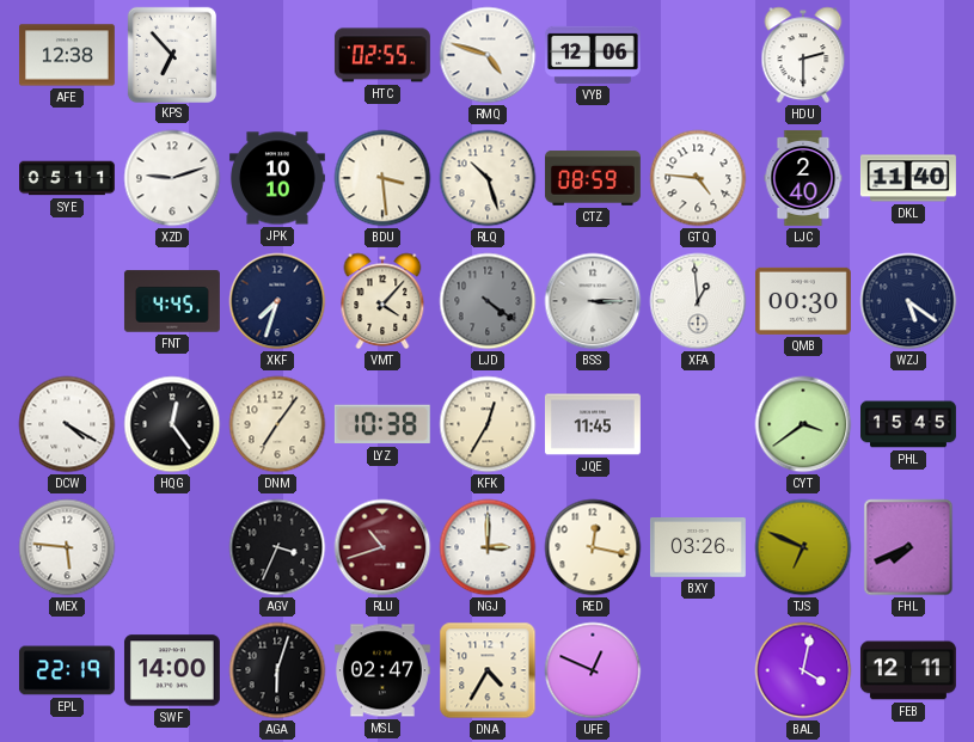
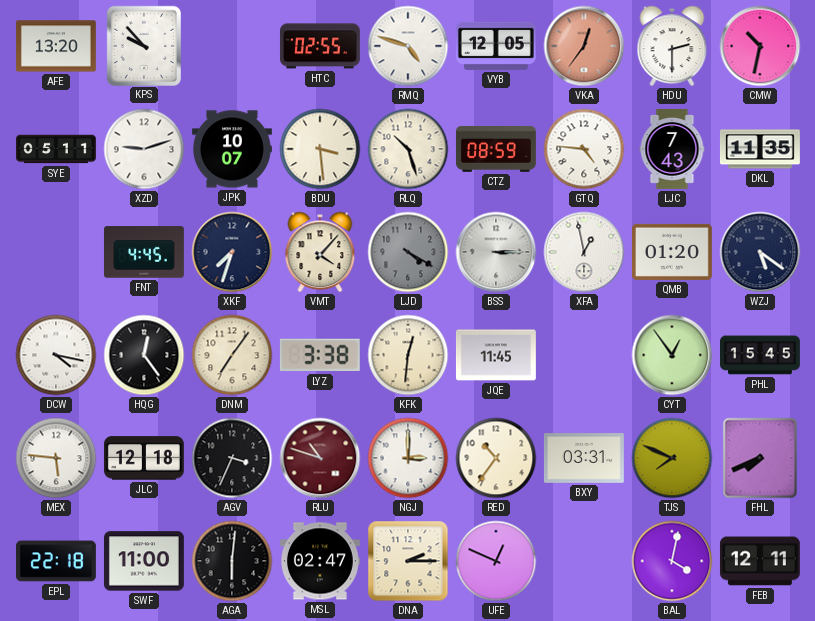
AFE: 12:38 -> 13:20
KPS: 6:53 -> 9:53
VYB: 12:06 -> 12:05
VKA: none -> 12:36
CMW: none -> 10:32
JPK: 10:10 -> 10:07
LJC: 2:40 -> 7:43
DKL: 11:40 -> 11:35
LJD: 4:21 -> 4:20
XFA: 12:59 -> 12:58
QMB: 00:30 -> 01:20
DCW: 4:20 -> 4:17
LYZ: 10:38 -> 3:38
KFK: 12:35 -> 12:31
CYT: 3:39 -> 12:54
JLC: none -> 12:18
RLU: 10:42 -> 10:48
RED: 12:17 -> 10:36
BXY: 03:26 -> 03:31
TJS: 6:49 -> 7:49
EPL: 22:19 -> 22:18
SWF: 14:00 -> 11:00
AGA: 6:03 -> 6:01
DNA: 4:35 -> 2:15
